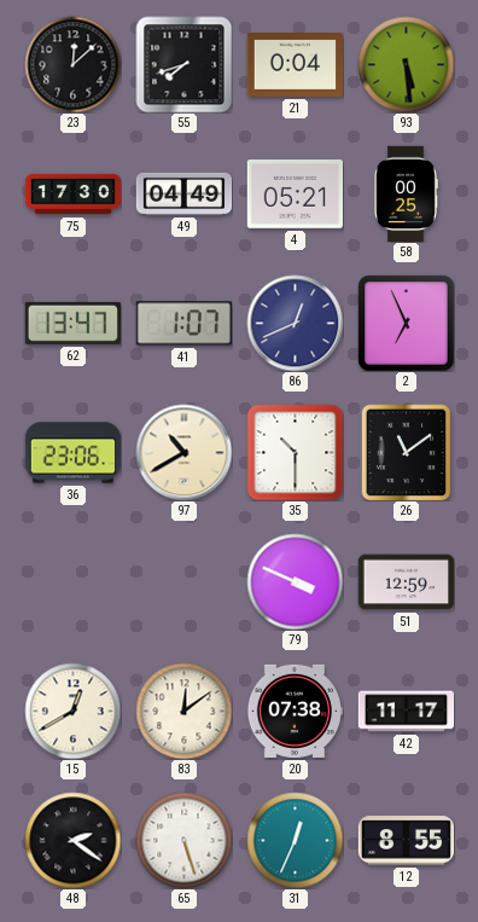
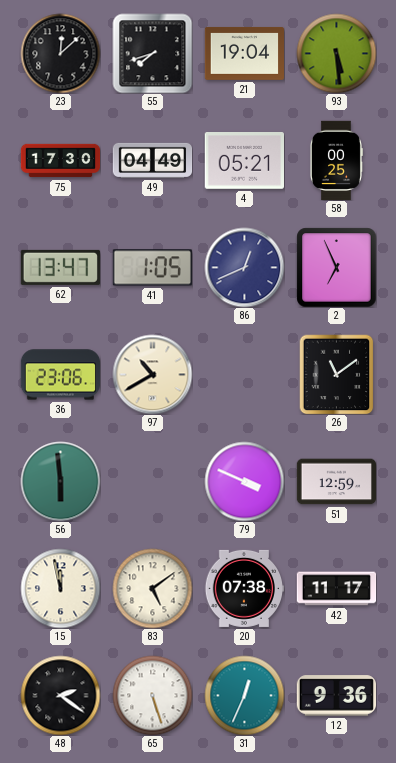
21: 0:04 -> 19:04
41: 1:07 -> 1:05
35: 10:30 -> none
56: none -> 5:59
15: 12:40 -> 11:58
83: 12:09 -> 5:09
12: 8:55 -> 9:36
